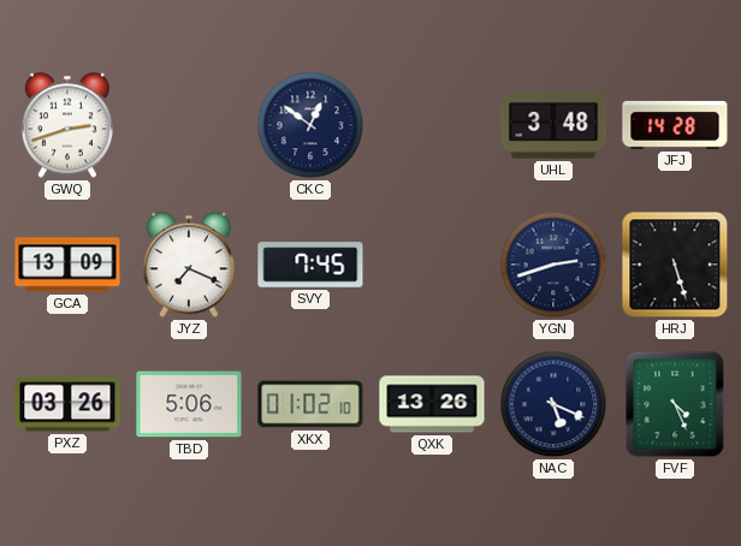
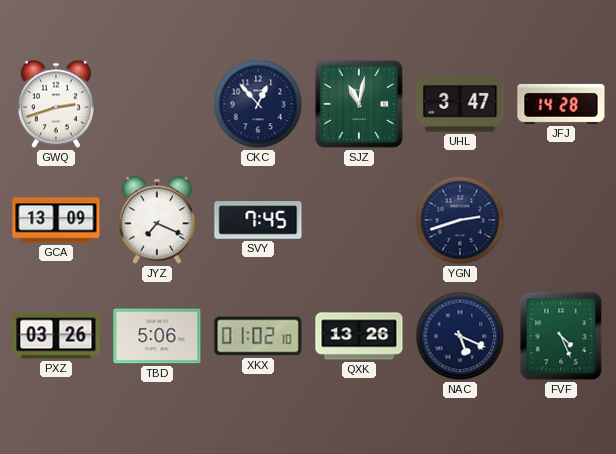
CKC: 12:51 -> 12:53
SJZ: none -> 11:02
UHL: 3:48 -> 3:47
HRJ: 5:27 -> none
